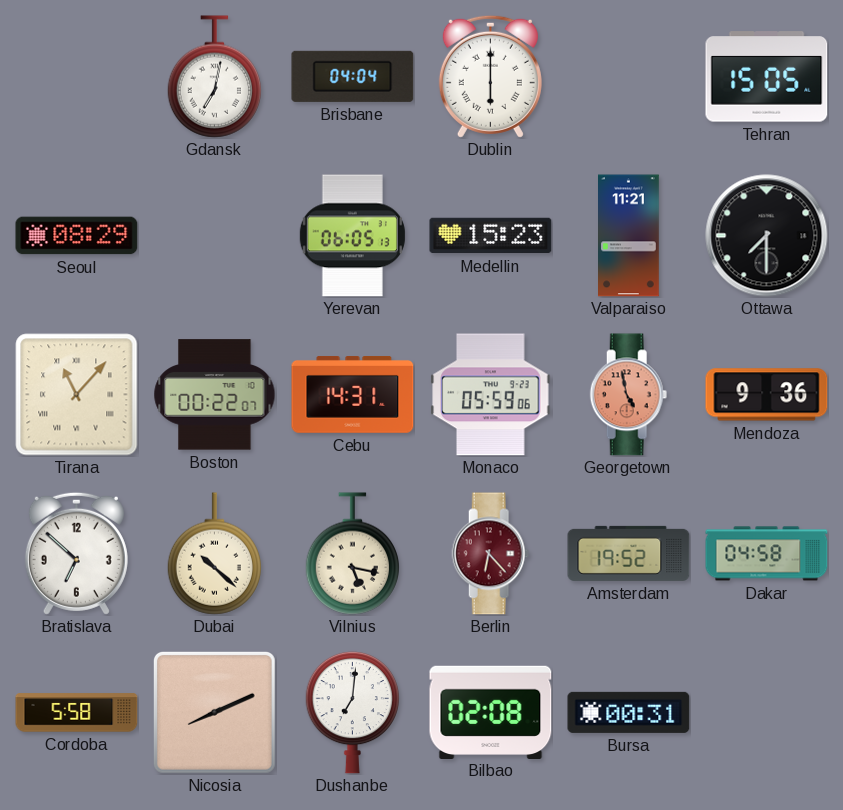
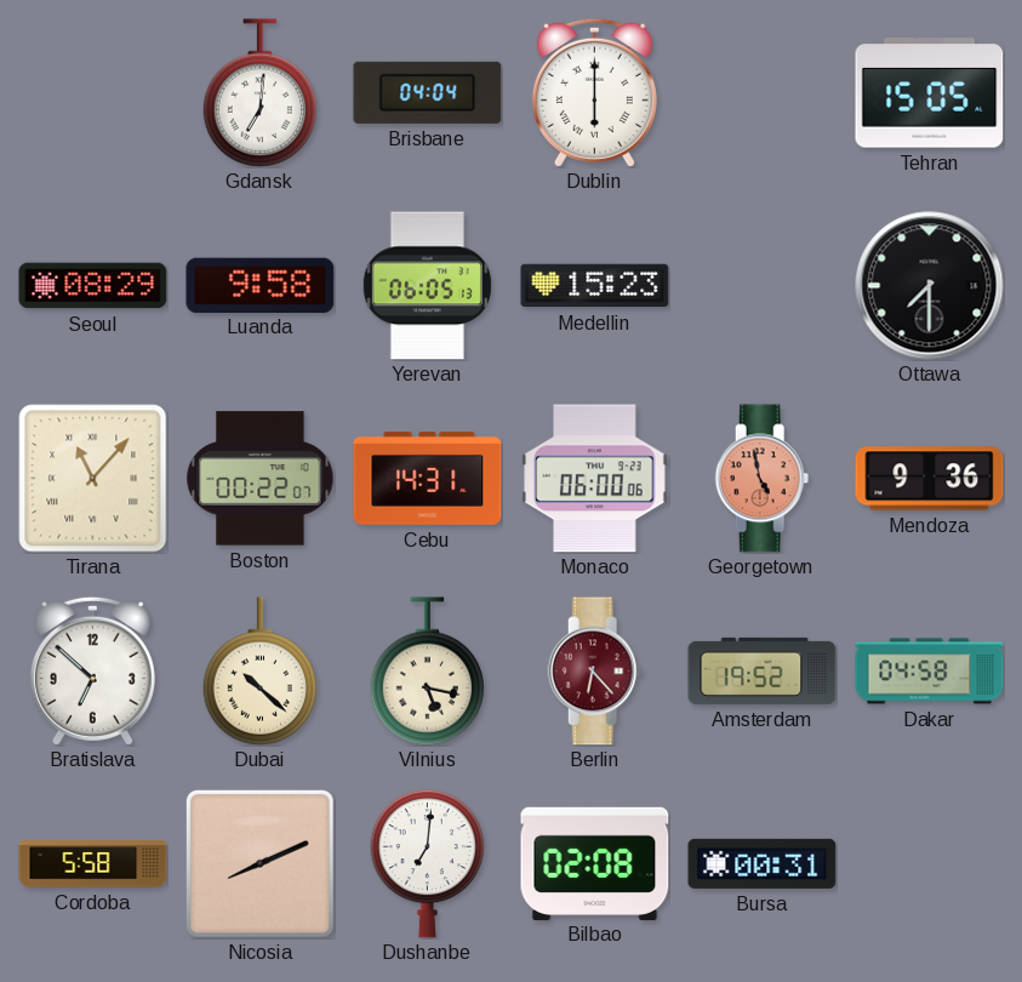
Gdansk: 7:02 -> 7:01
Luanda: none -> 9:58
Valparaiso: 11:21 -> none
Monaco: 05:59 -> 06:00
